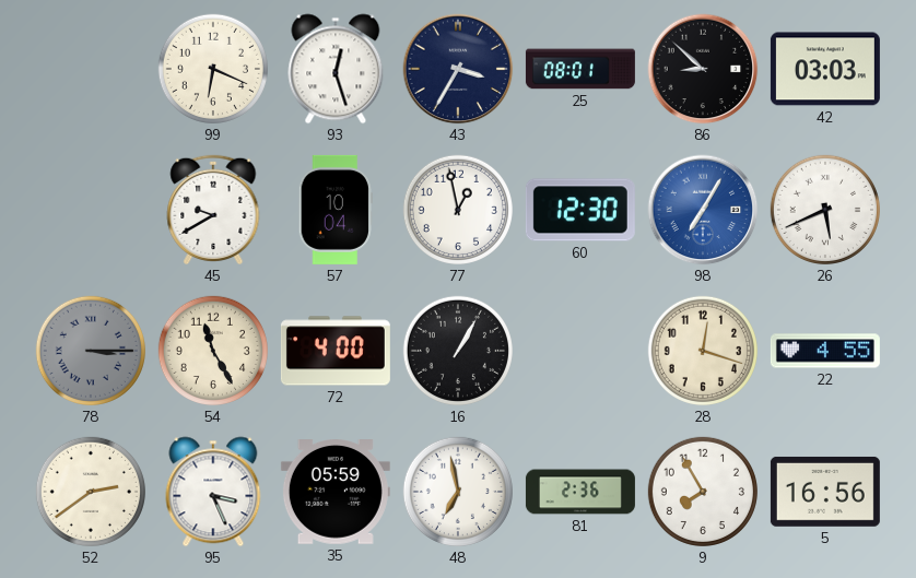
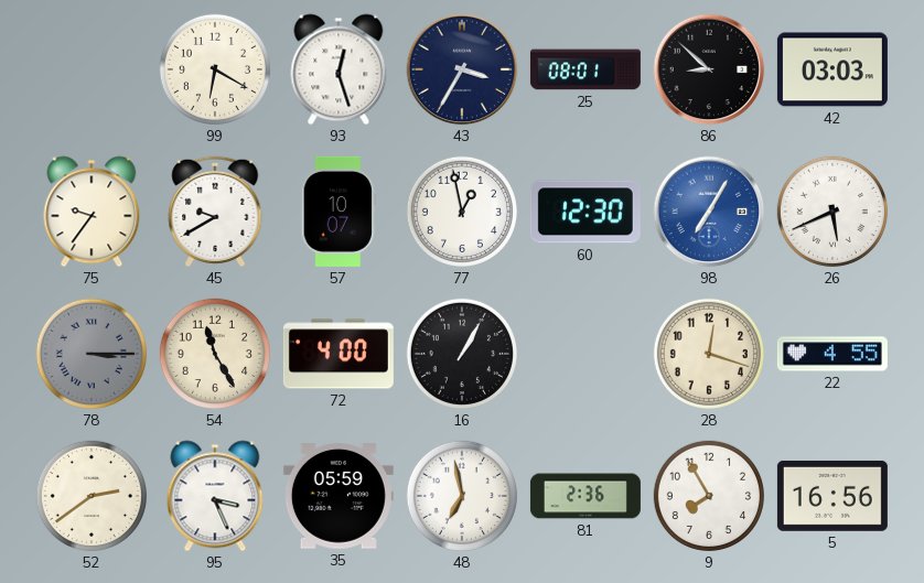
99: 6:19 -> 6:20
75: none -> 9:36
57: 10:04 -> 10:07
